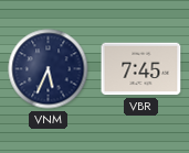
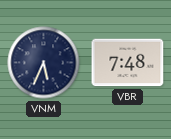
VBR: 7:45 -> 7:48
